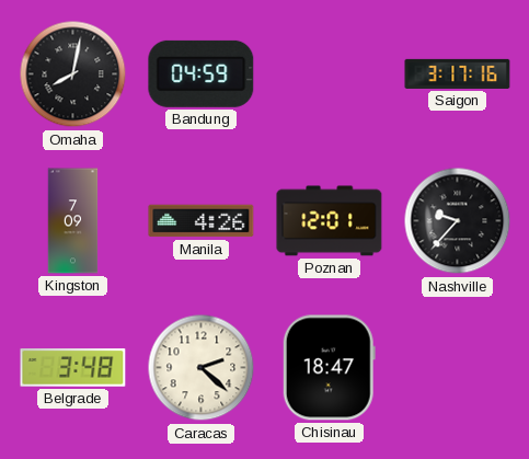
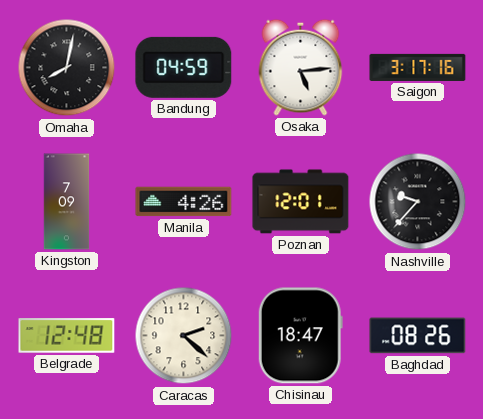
Osaka: none -> 5:14
Belgrade: 3:48 -> 12:48
Baghdad: none -> 08:26
